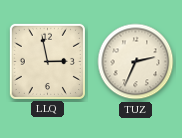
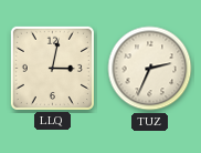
LLQ: 2:58 -> 3:02
